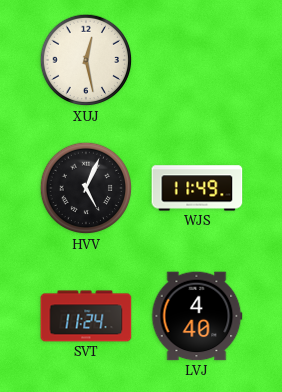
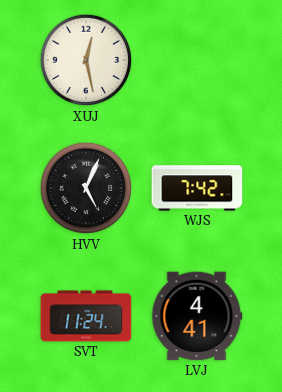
WJS: 11:49 -> 7:42
LVJ: 4:40 -> 4:41
